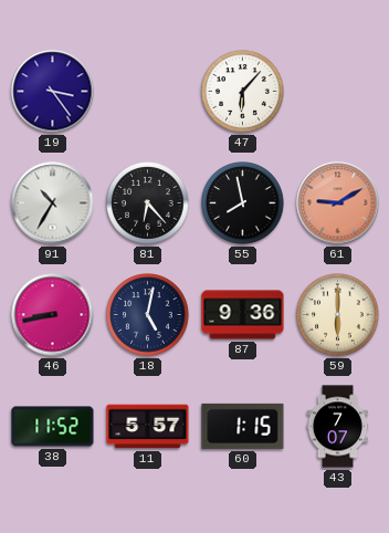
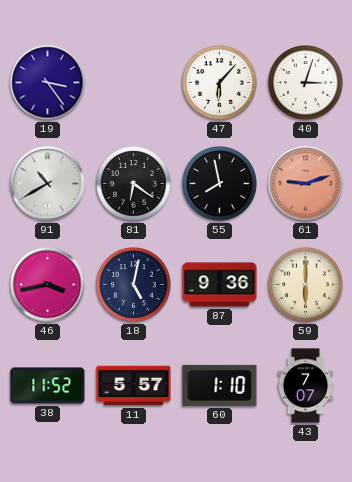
40: none -> 3:03
91: 10:35 -> 10:40
81: 6:23 -> 6:21
61: 9:10 -> 9:12
46: 8:43 -> 3:43
60: 1:15 -> 1:10
